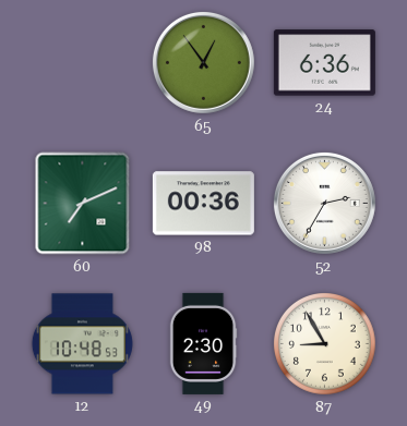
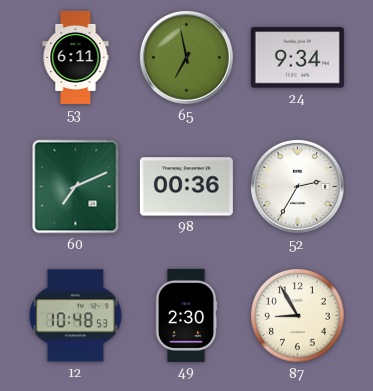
53: none -> 6:11
65: 12:54 -> 6:58
24: 6:36 -> 9:34
